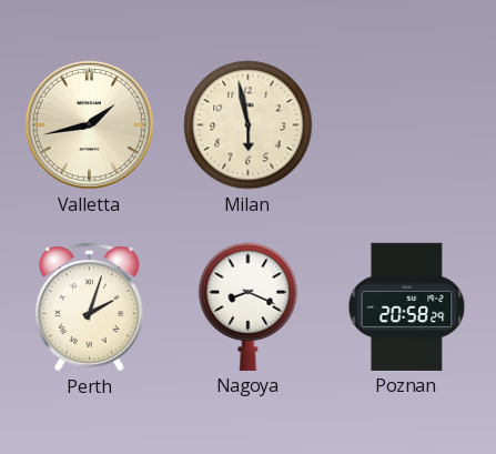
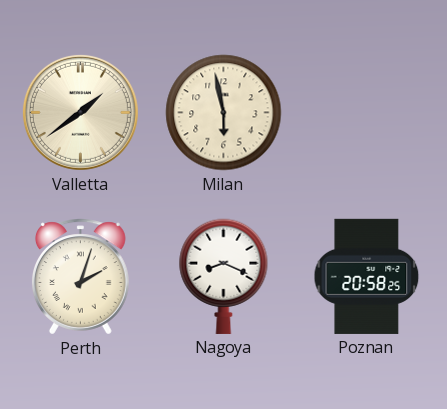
Valletta: 1:43 -> 1:39
Poznan: 20:58:29 -> 20:58:25
